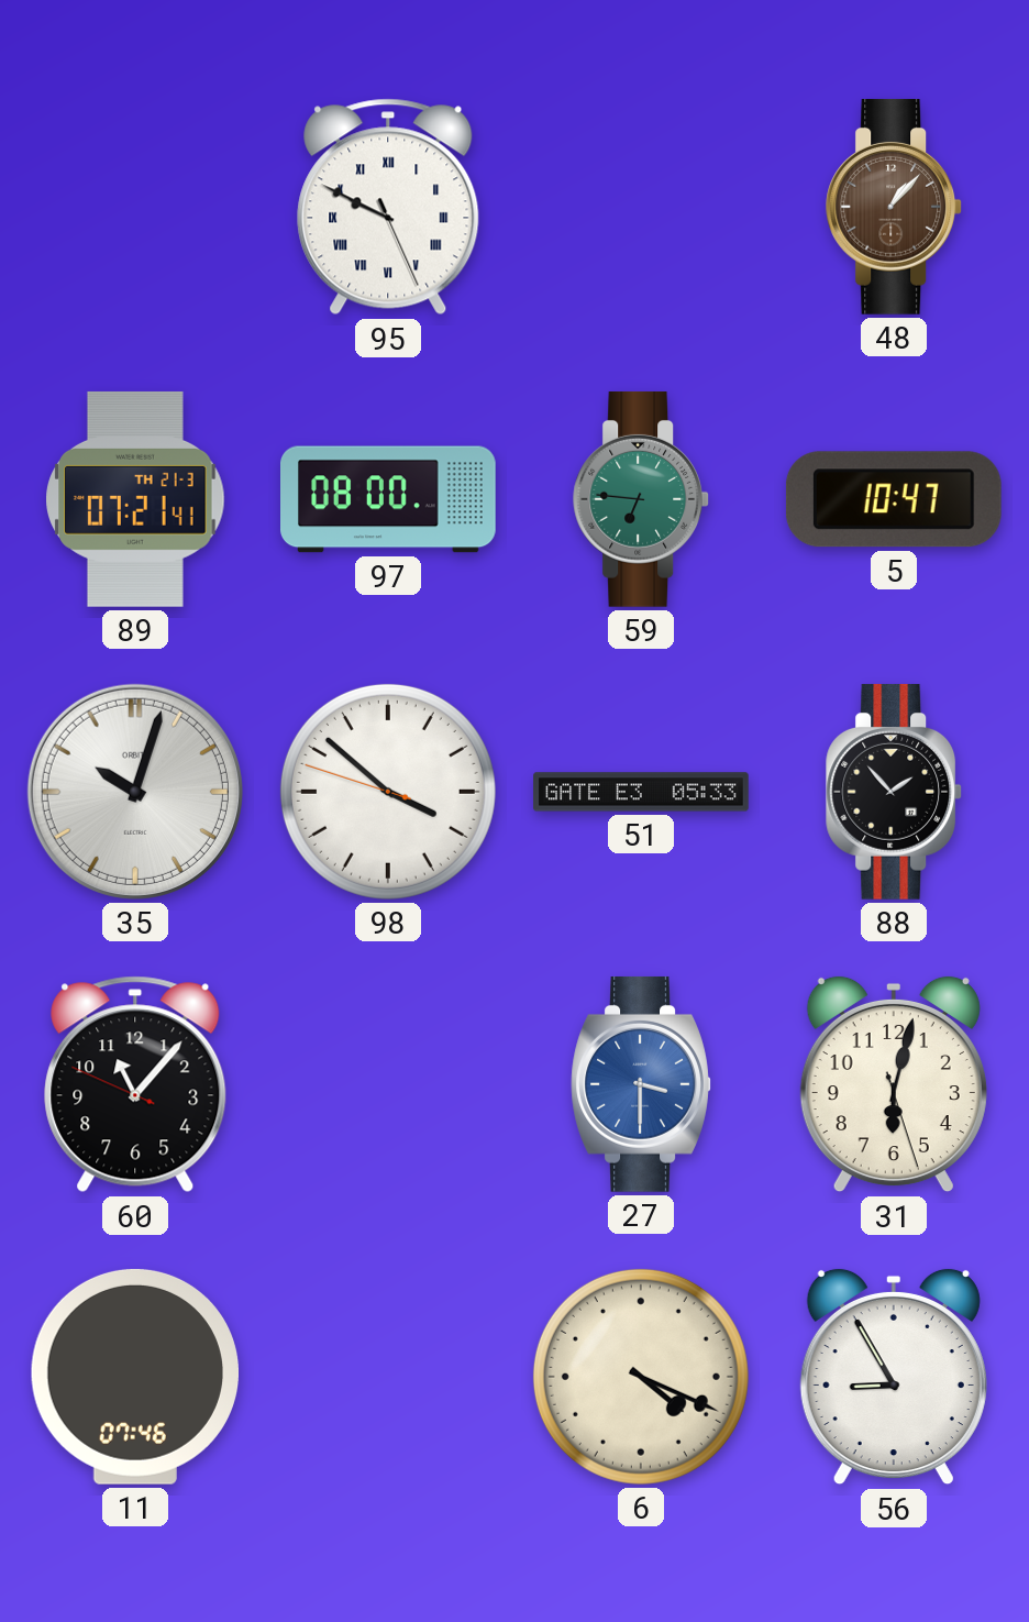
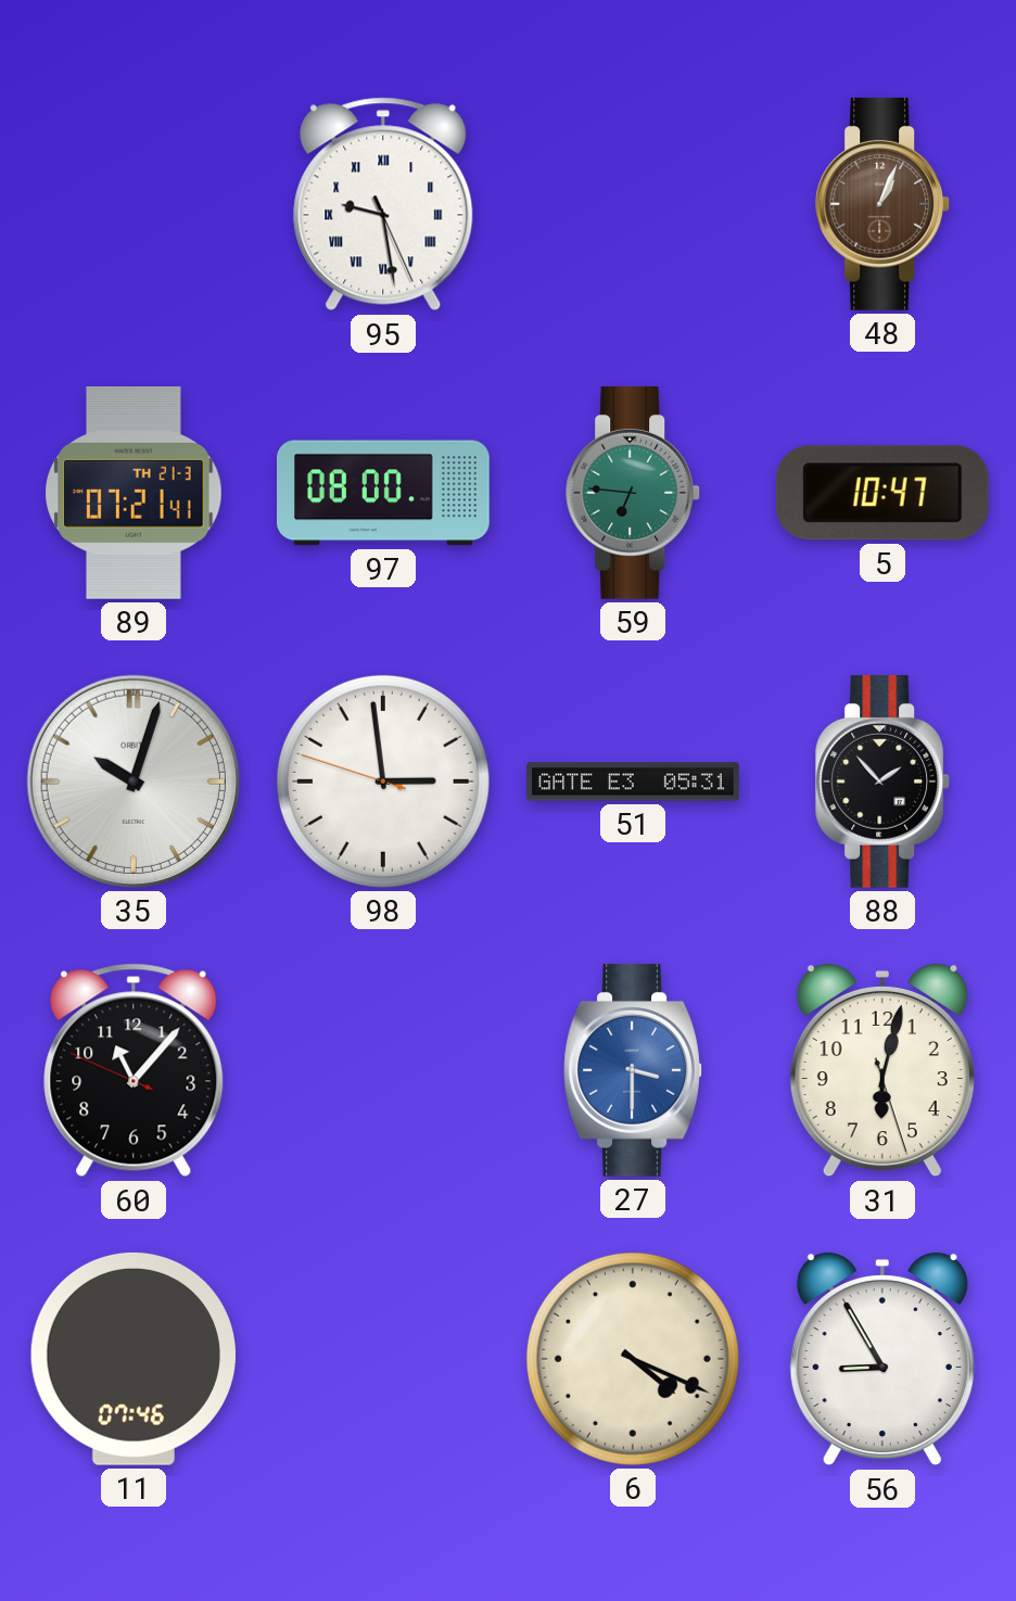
95: 9:49 -> 9:28
48: 1:07 -> 1:04
98: 3:51 -> 2:58
51: 05:33 -> 05:31
